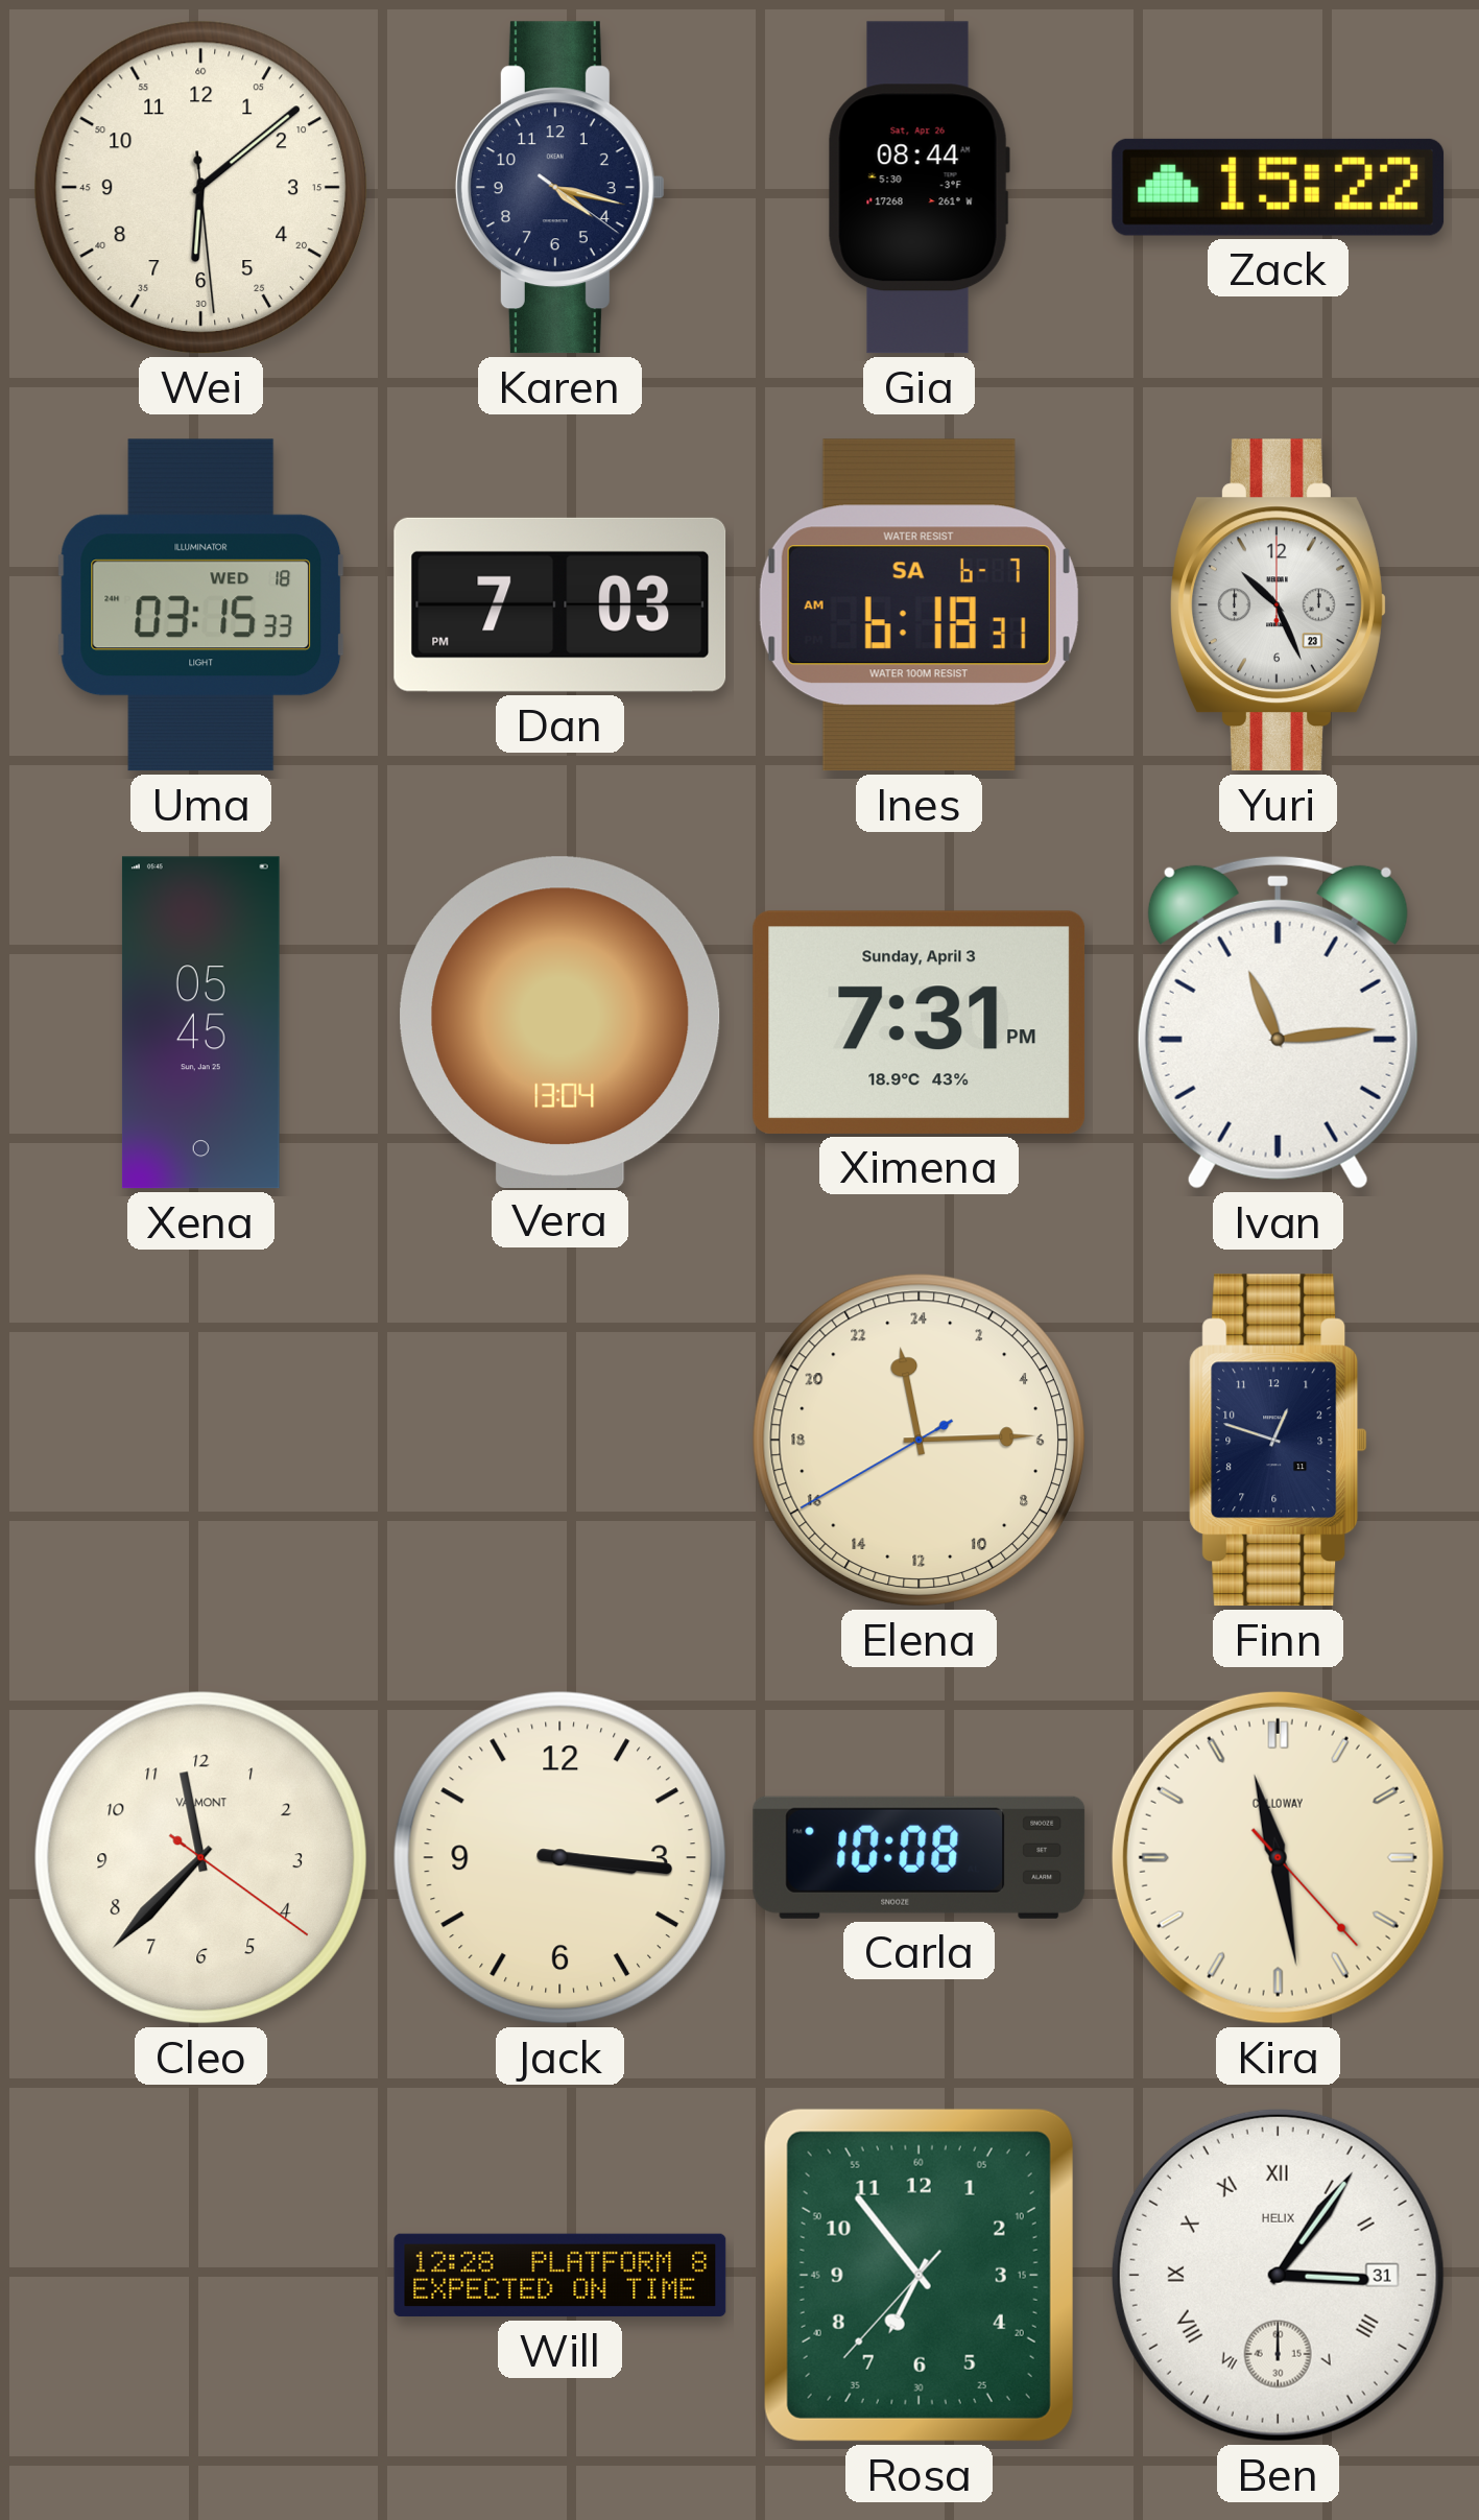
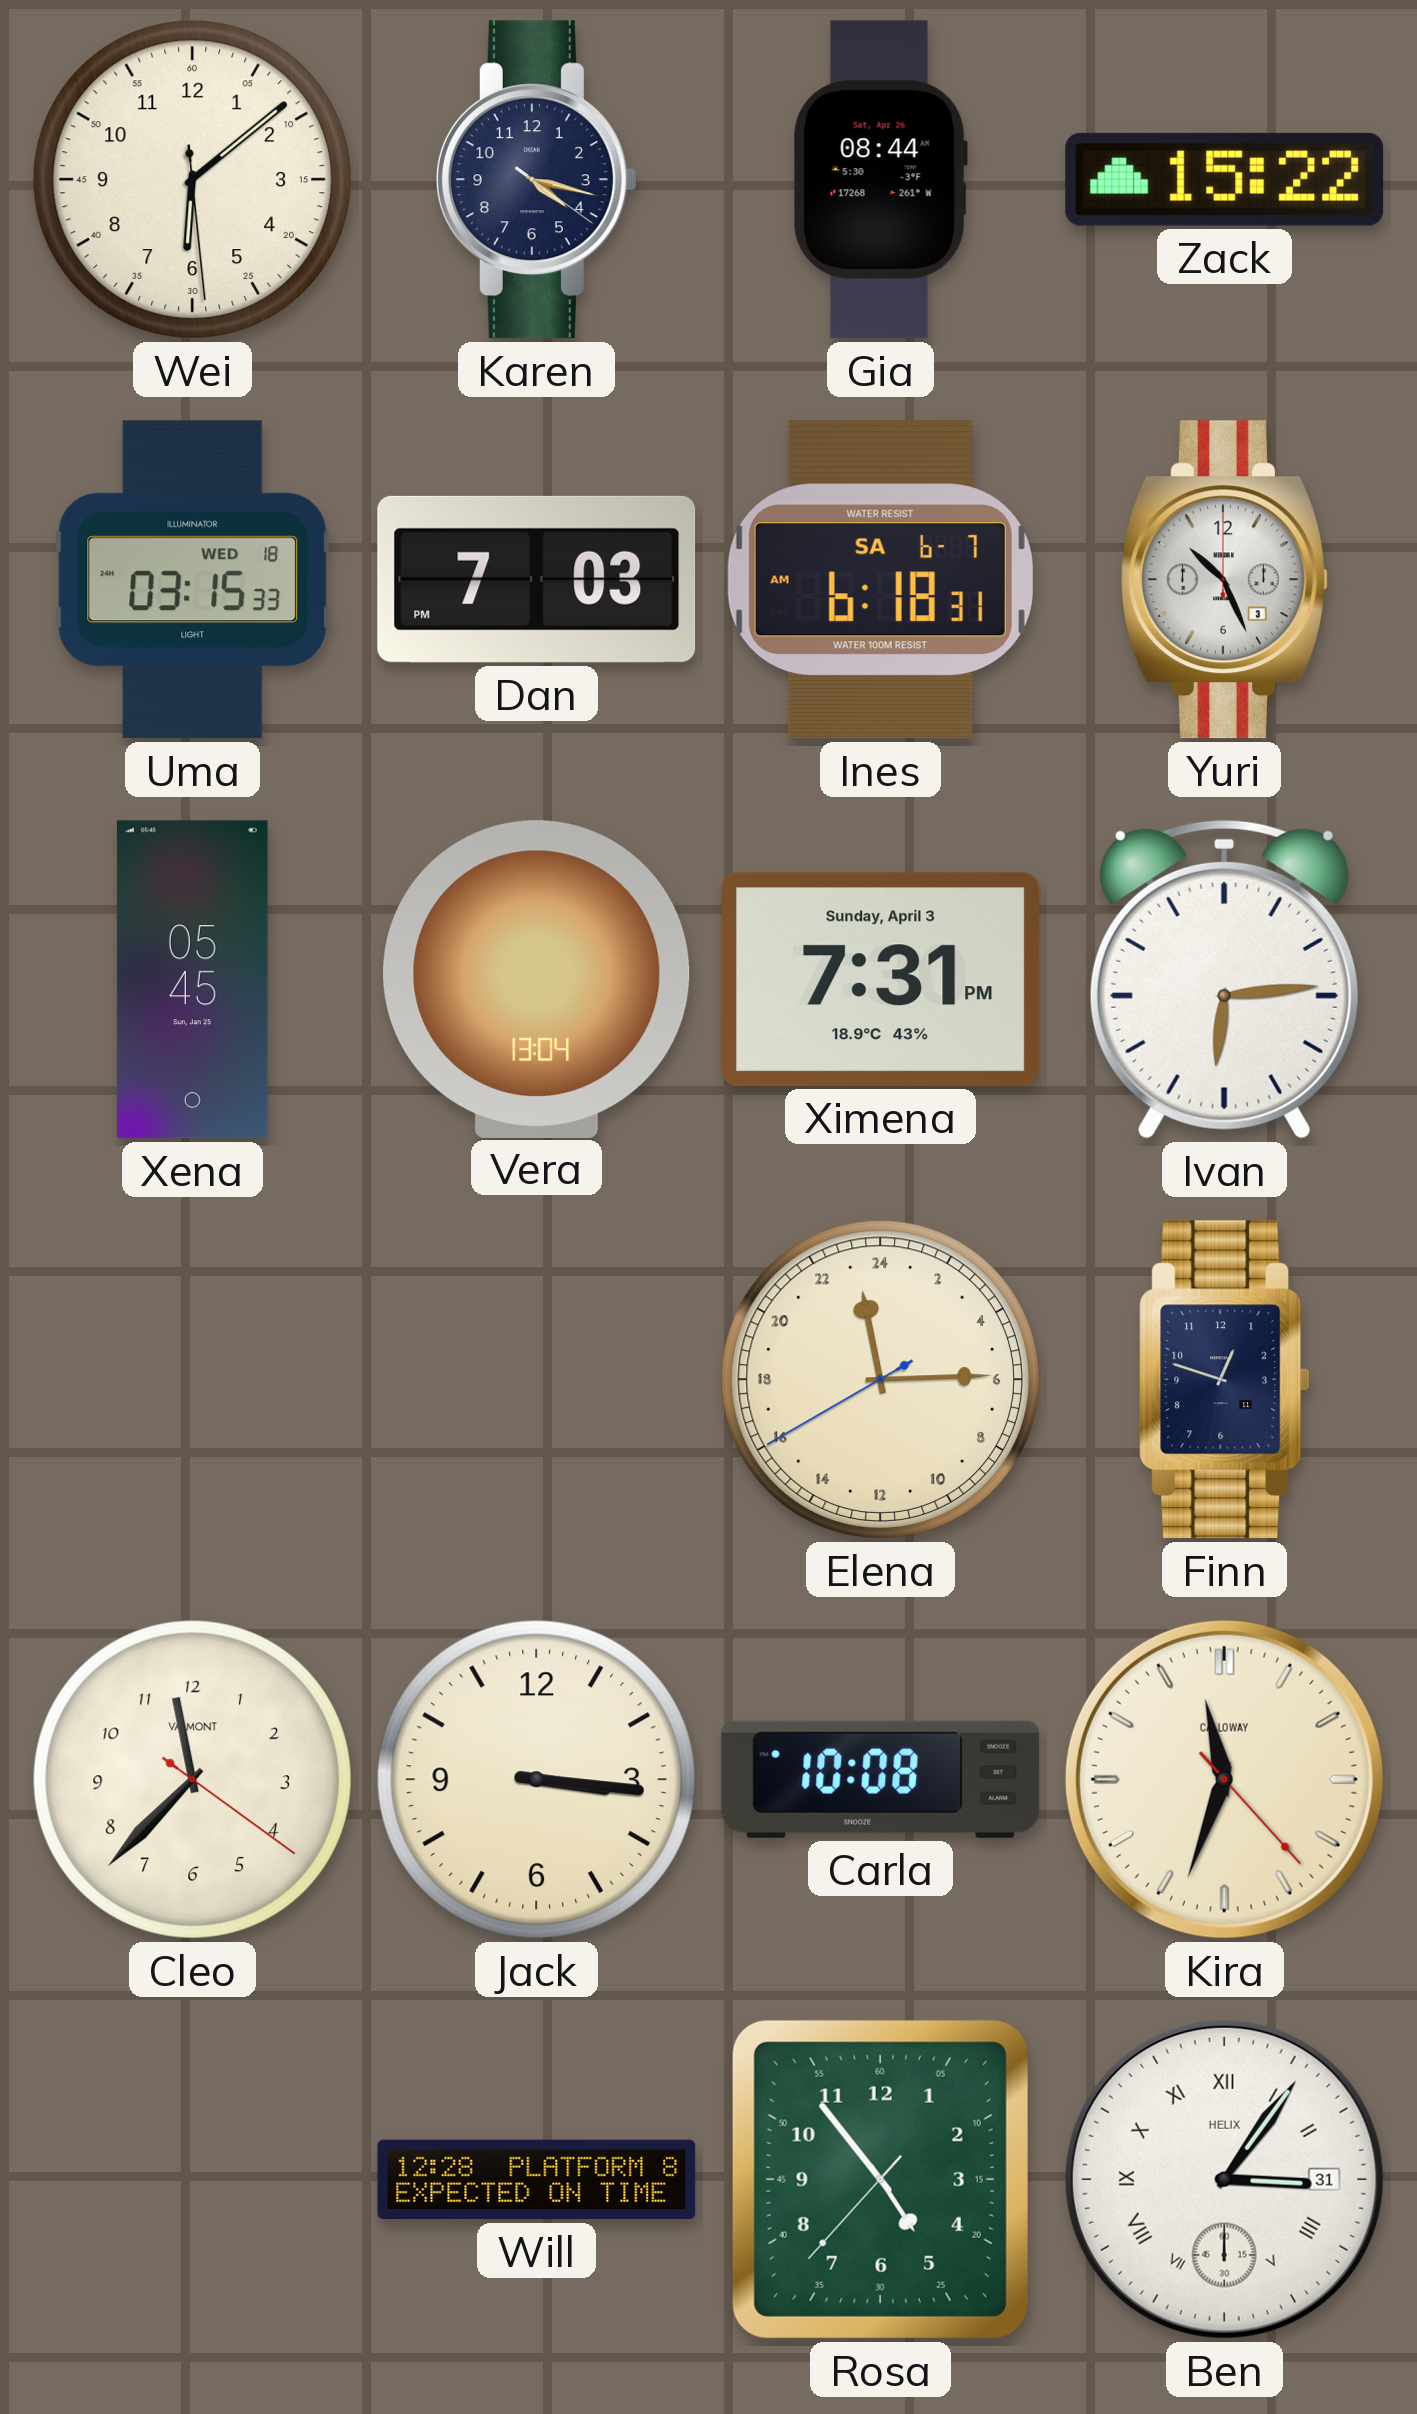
Yuri date: 23 -> 3
Ivan: 11:14 -> 6:14
Kira: 11:28 -> 11:33
Rosa: 6:53 -> 4:53
